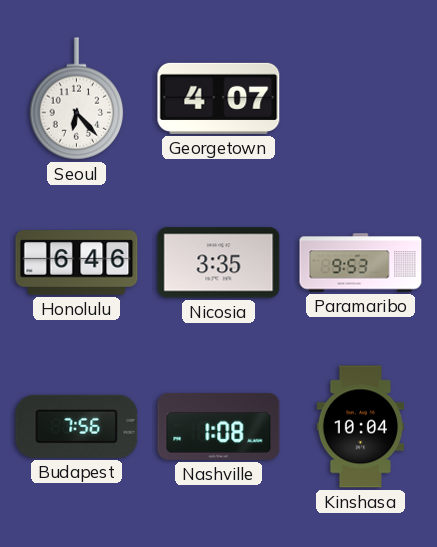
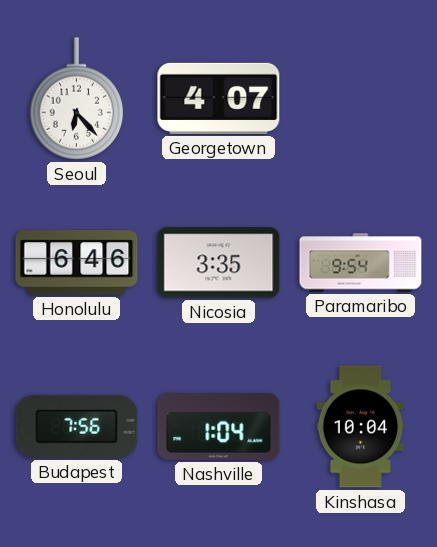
Paramaribo: 9:53 -> 9:54
Nashville: 1:08 -> 1:04
